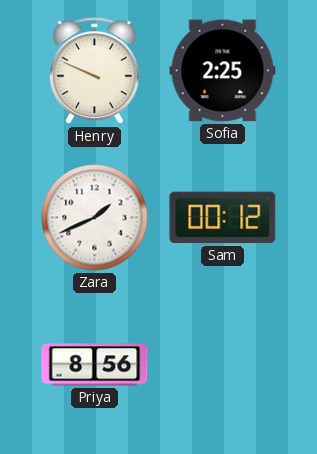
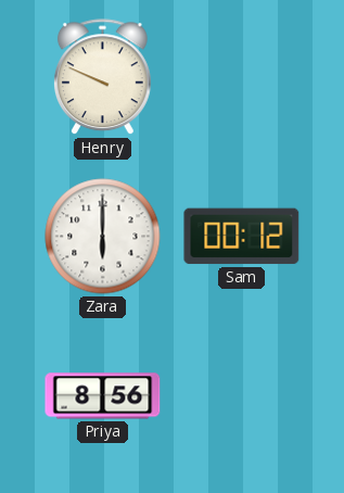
Sofia: 2:25 -> none
Zara: 1:41 -> 6:00
